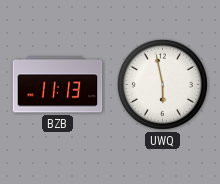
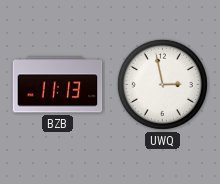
UWQ: 5:58 -> 2:58
